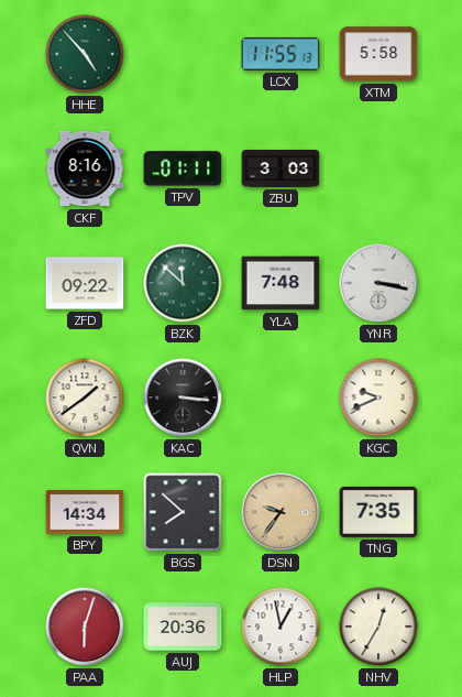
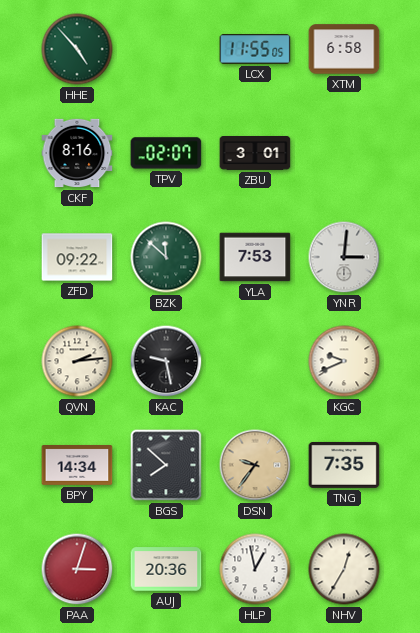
LCX: 11:55:13 -> 11:55:05
XTM: 5:58 -> 6:58
TPV: 01:11 -> 02:07
ZBU: 3:03 -> 3:01
YLA: 7:48 -> 7:53
YNR: 3:17 -> 3:01
QVN: 1:39 -> 2:14
KAC: 3:16 -> 9:28
PAA: 6:03 -> 3:03
